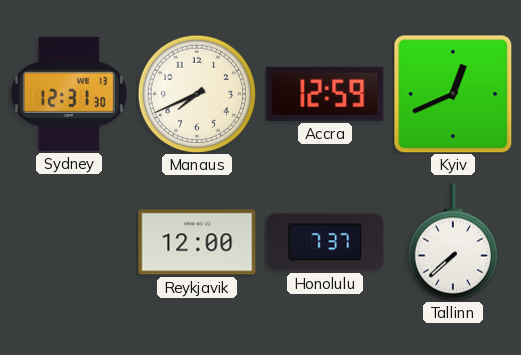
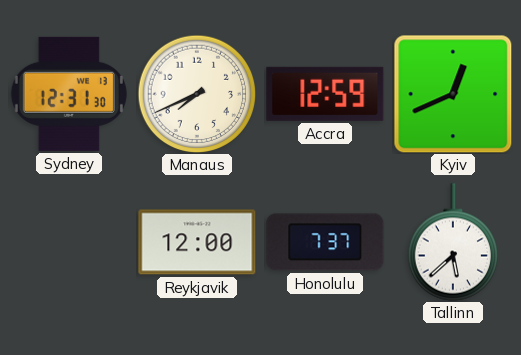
Tallinn: 7:38 -> 5:38
